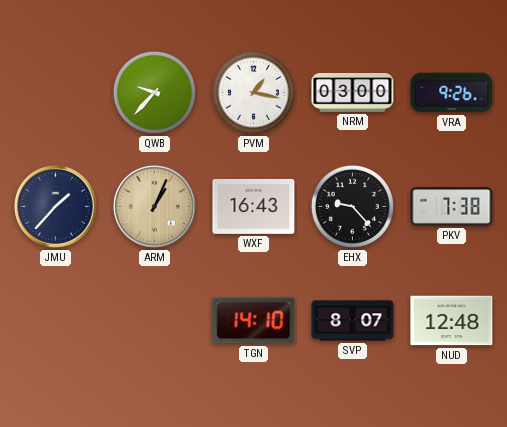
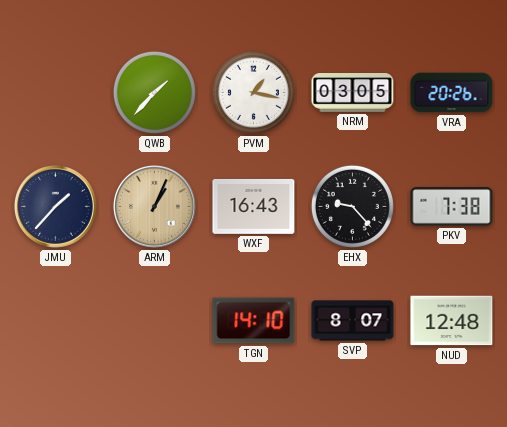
QWB: 9:37 -> 1:37
NRM: 03:00 -> 03:05
VRA: 9:26 -> 20:26
